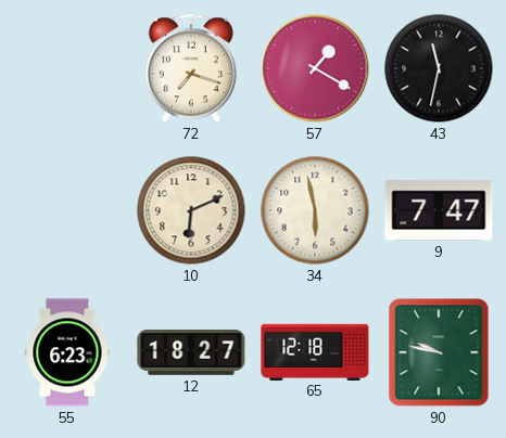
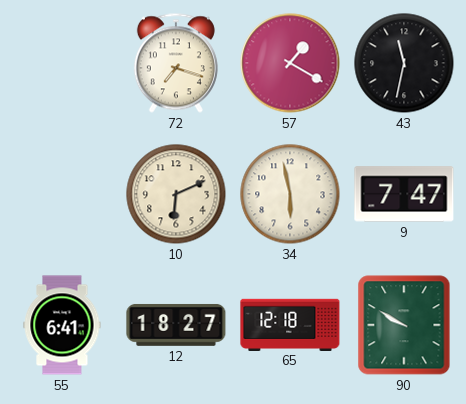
55: 6:23 -> 6:41
90: 9:47 -> 9:50
